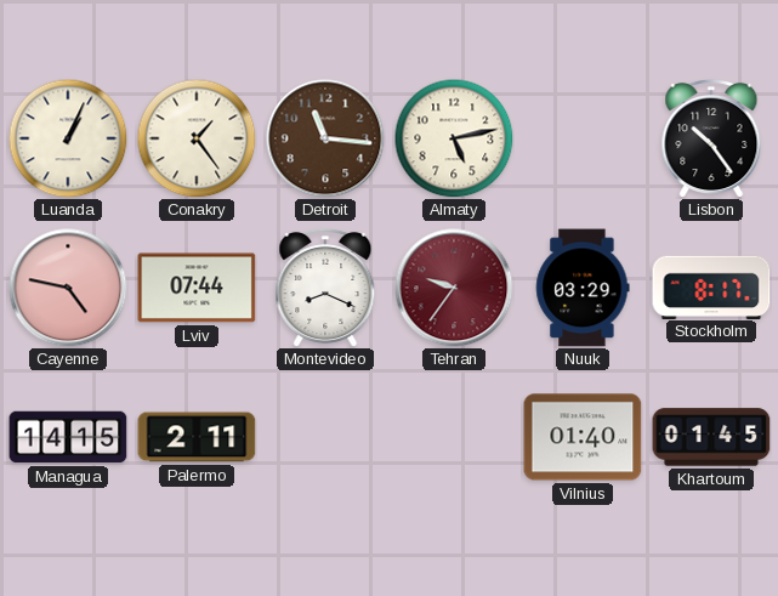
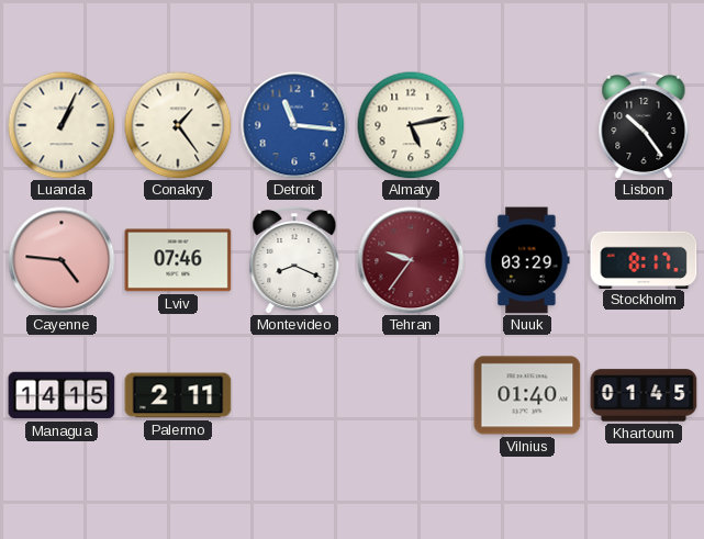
Detroit dial: brown -> blue
Cayenne: 4:47 -> 4:46
Lviv: 07:44 -> 07:46
